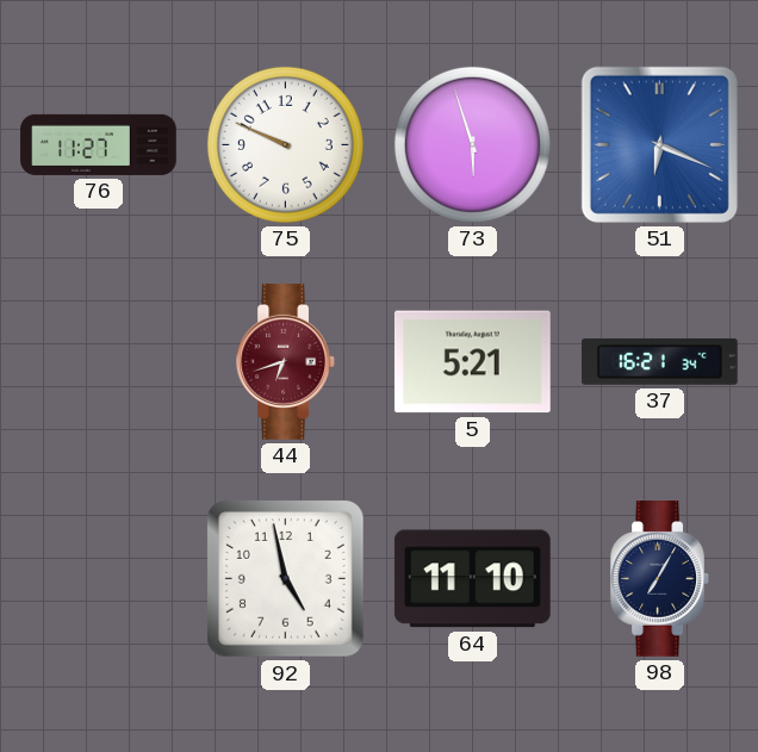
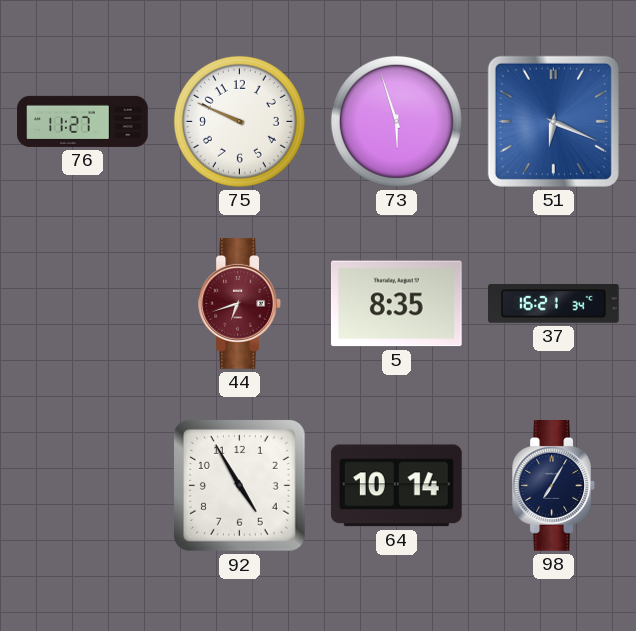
5: 5:21 -> 8:35
92: 4:58 -> 4:55
64: 11:10 -> 10:14
